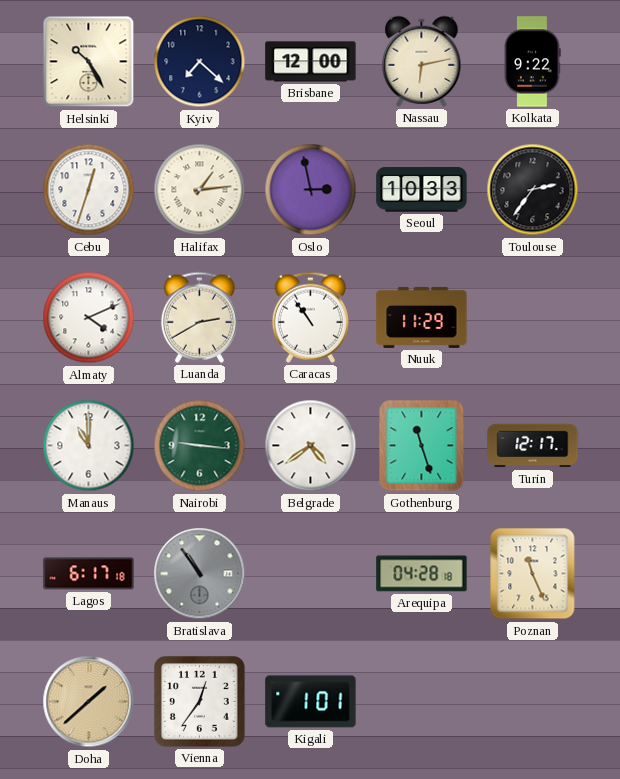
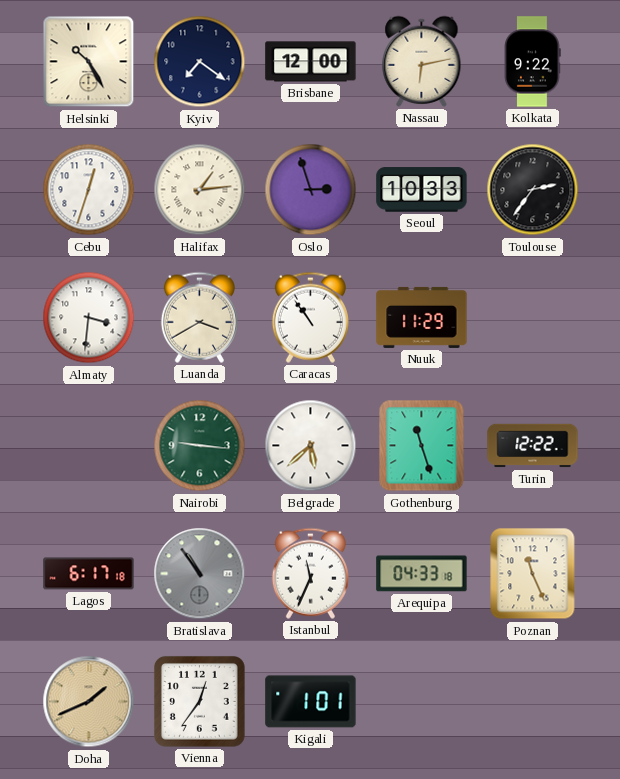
Kyiv: 7:22 -> 7:21
Oslo: 2:58 -> 2:57
Almaty: 4:11 -> 3:31
Luanda: 2:40 -> 3:40
Manaus: 11:00 -> none
Belgrade: 4:39 -> 5:38
Turin: 12:17 -> 12:22
Istanbul: none -> 11:34
Arequipa: 04:28 -> 04:33
Doha: 1:38 -> 1:41
